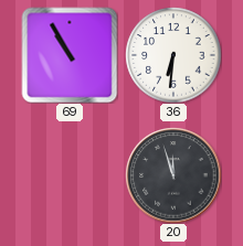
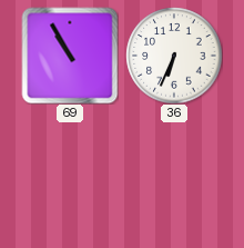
36: 6:31 -> 6:34
20: 11:57 -> none
